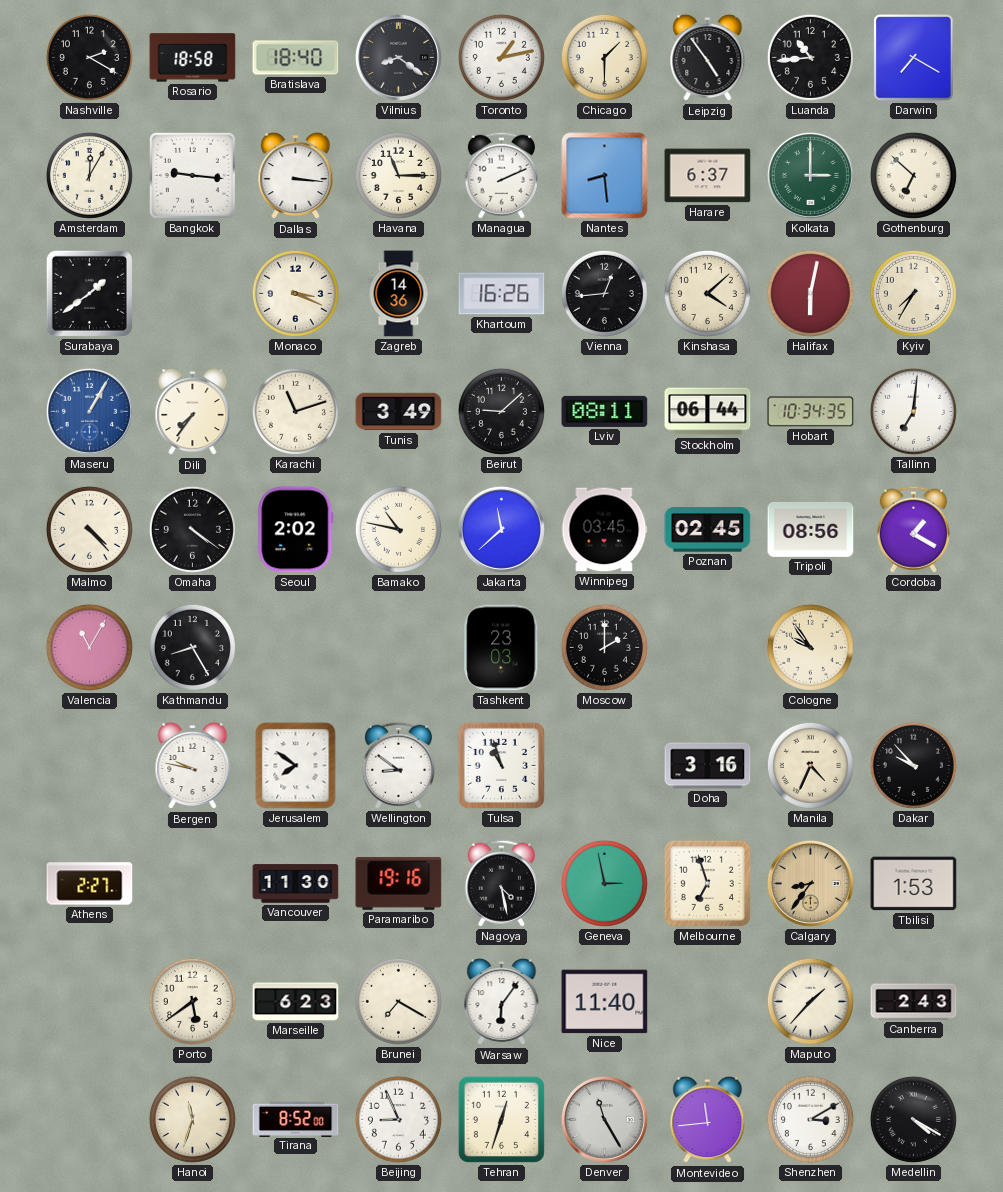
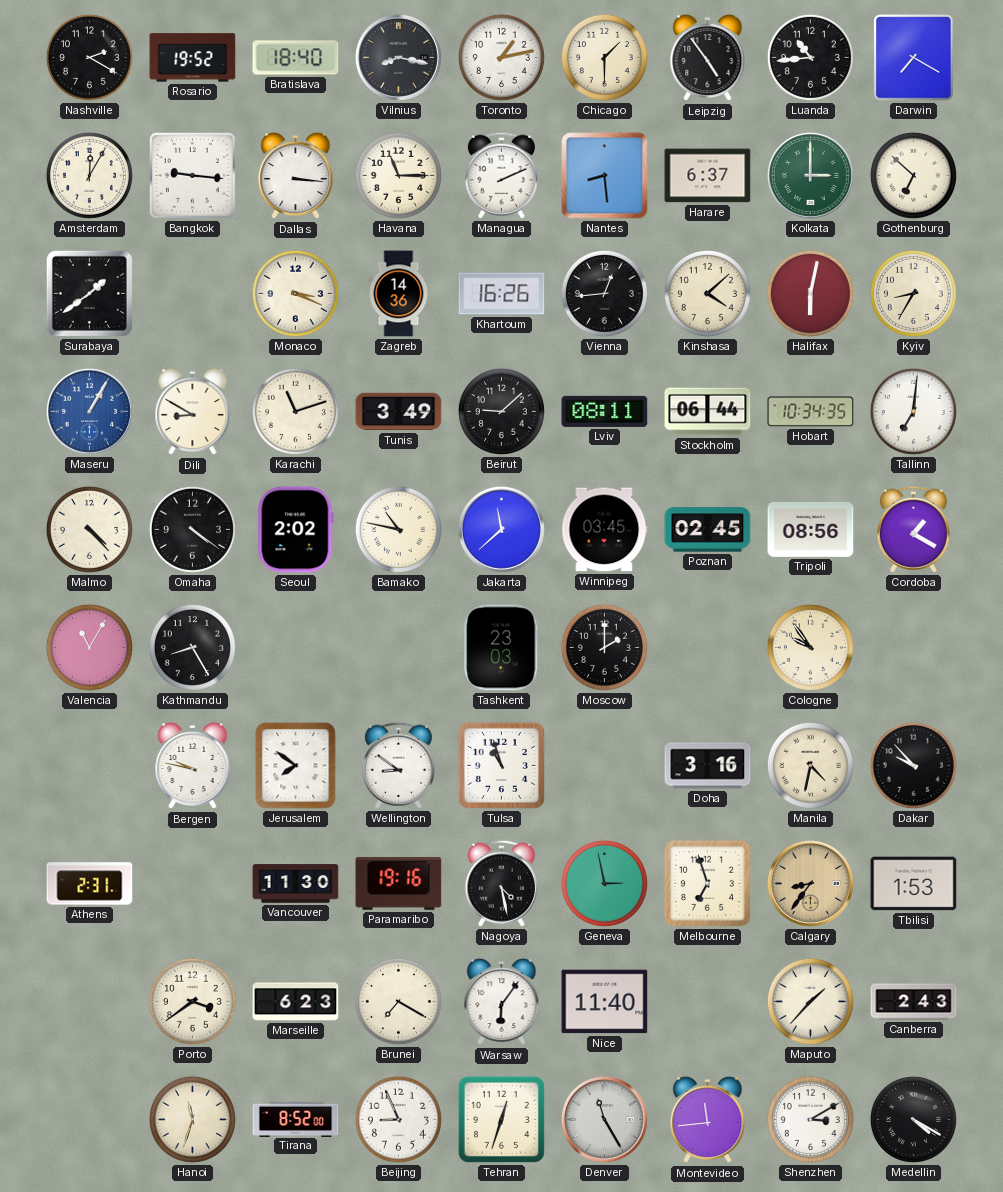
Rosario: 18:58 -> 19:52
Vilnius: 8:21 -> 8:17
Kyiv: 7:35 -> 8:35
Dili: 7:36 -> 8:50
Manila: 4:34 -> 4:32
Athens: 2:27 -> 2:31
Porto: 5:39 -> 3:39
